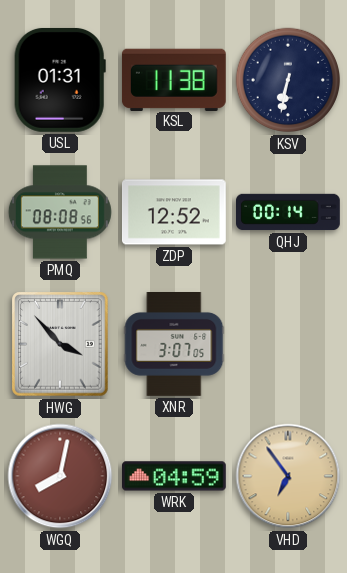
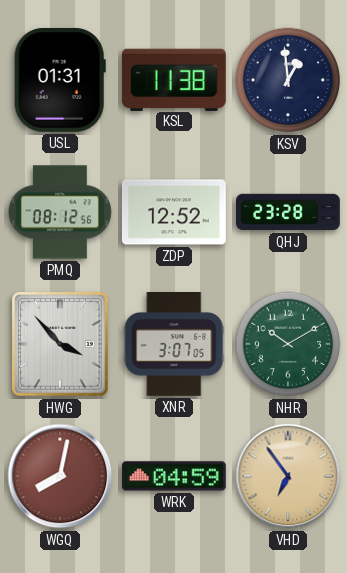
KSV: 6:32 -> 12:59
PMQ: 08:08 -> 08:12
QHJ: 00:14 -> 23:28
NHR: none -> 10:10
